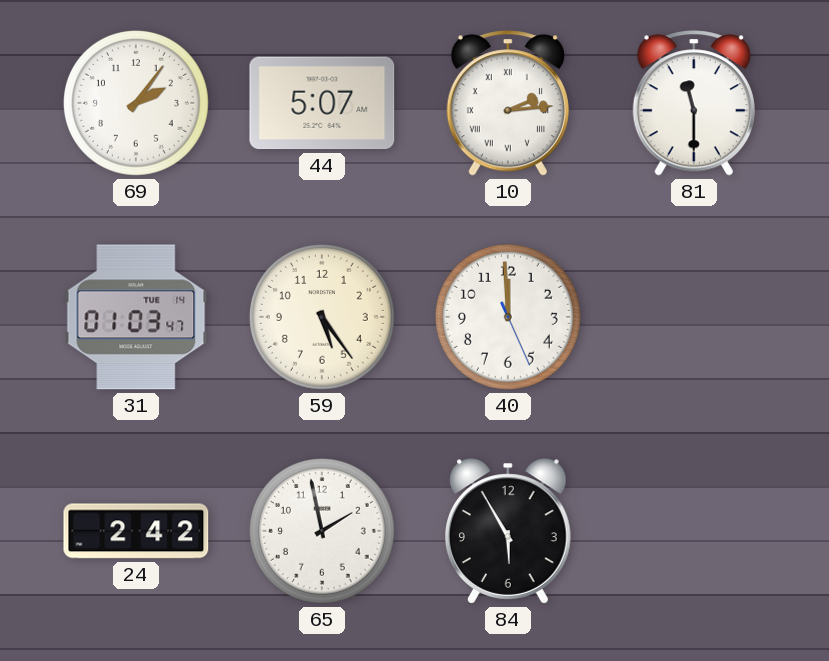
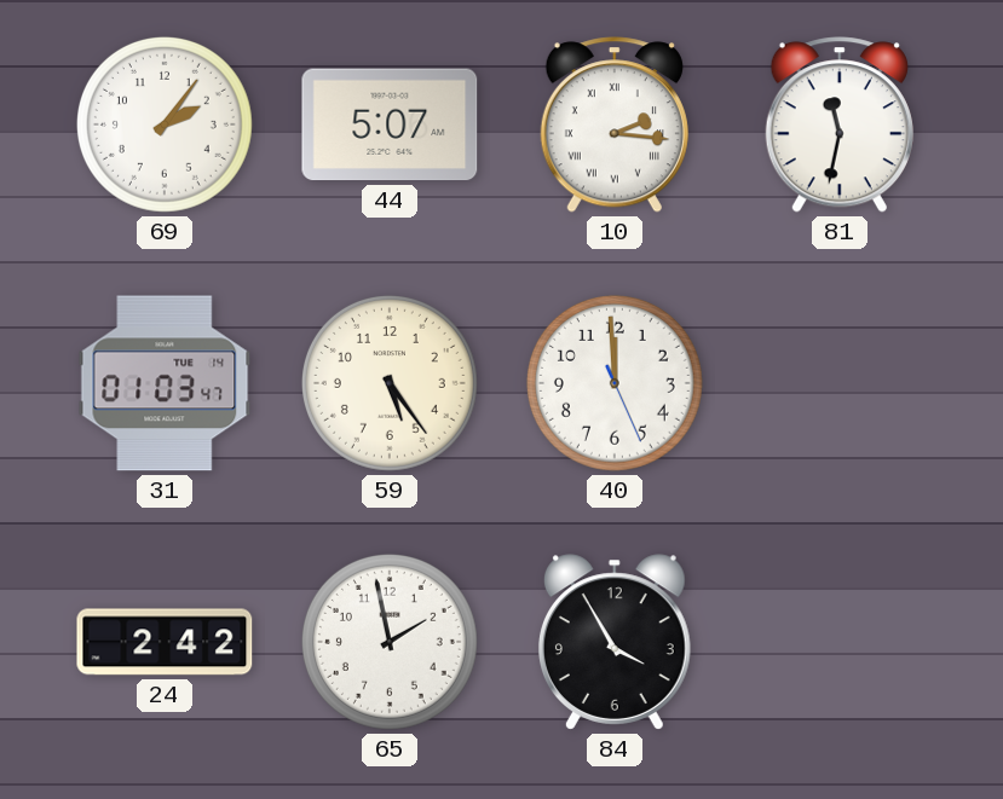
10: 2:14 -> 2:16
81: 11:30 -> 11:32
84: 5:55 -> 3:55
